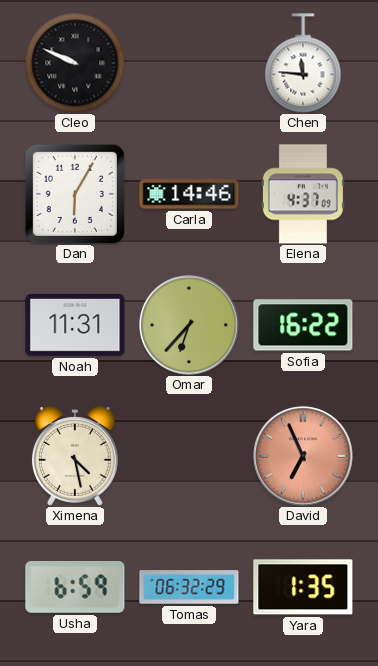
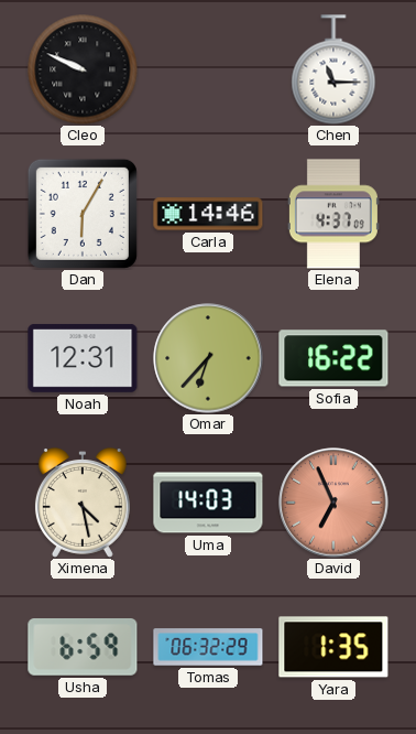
Chen: 11:46 -> 11:15
Noah: 11:31 -> 12:31
Uma: none -> 14:03
